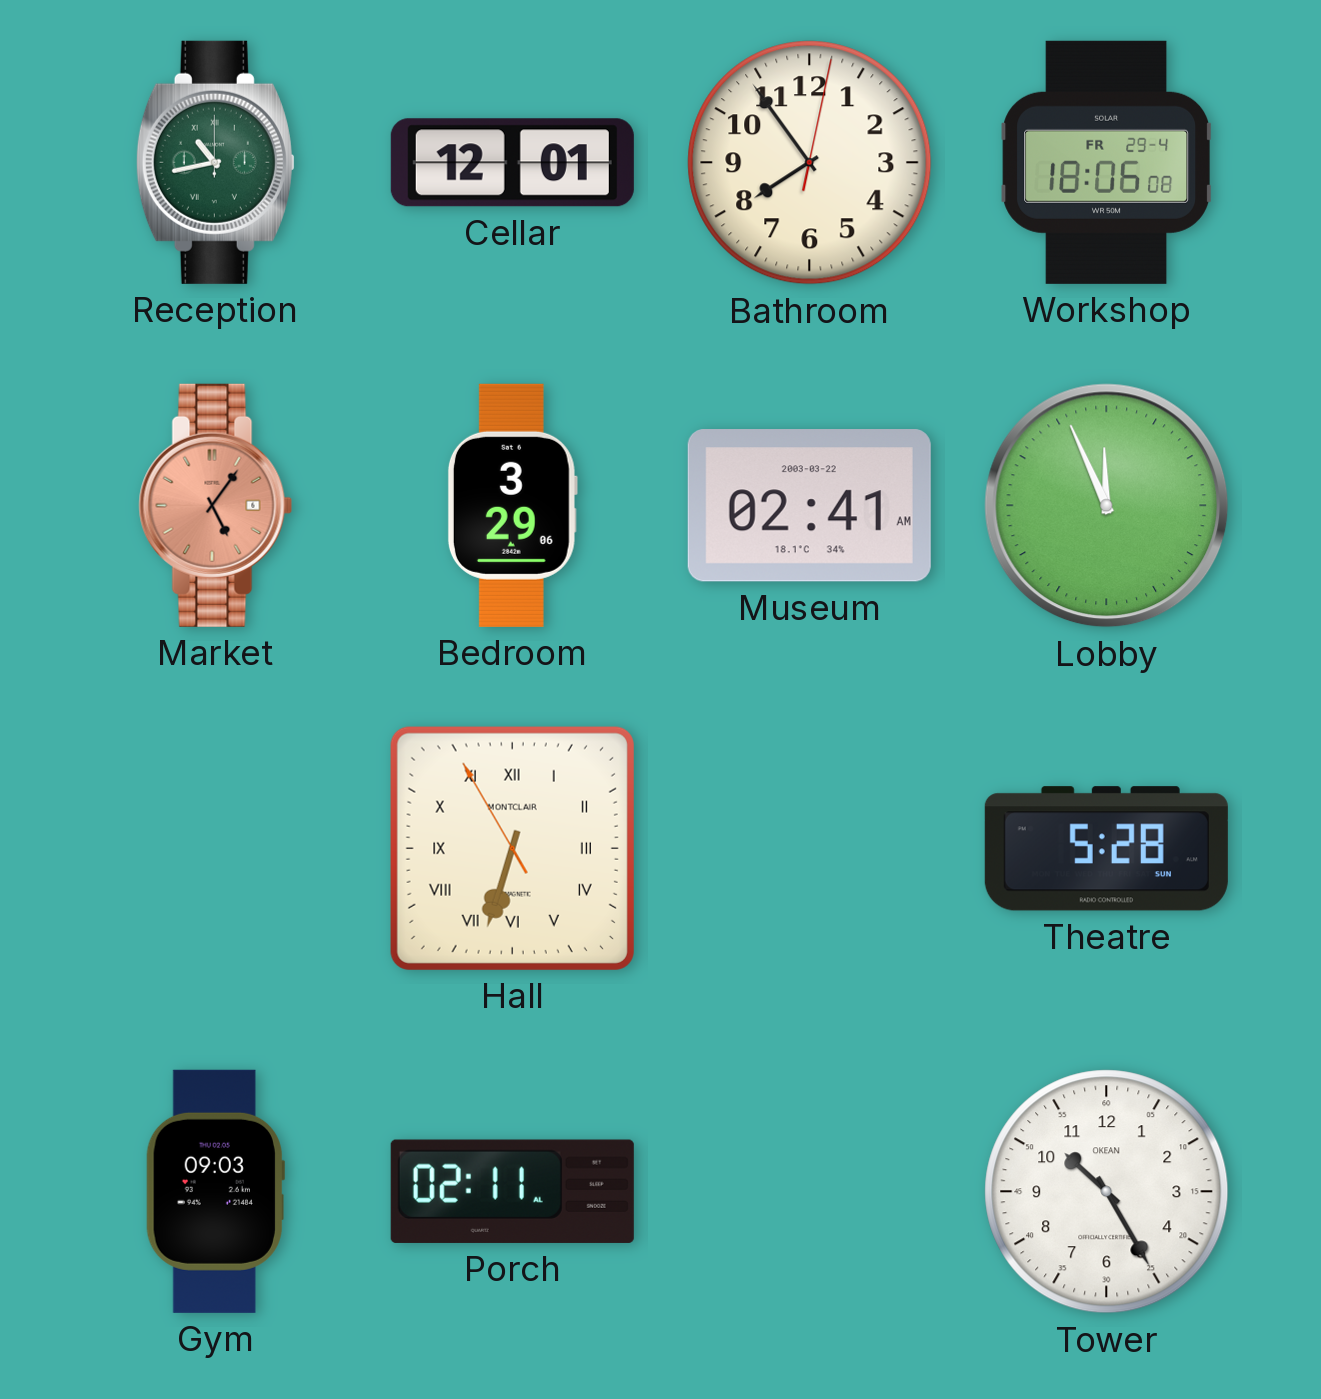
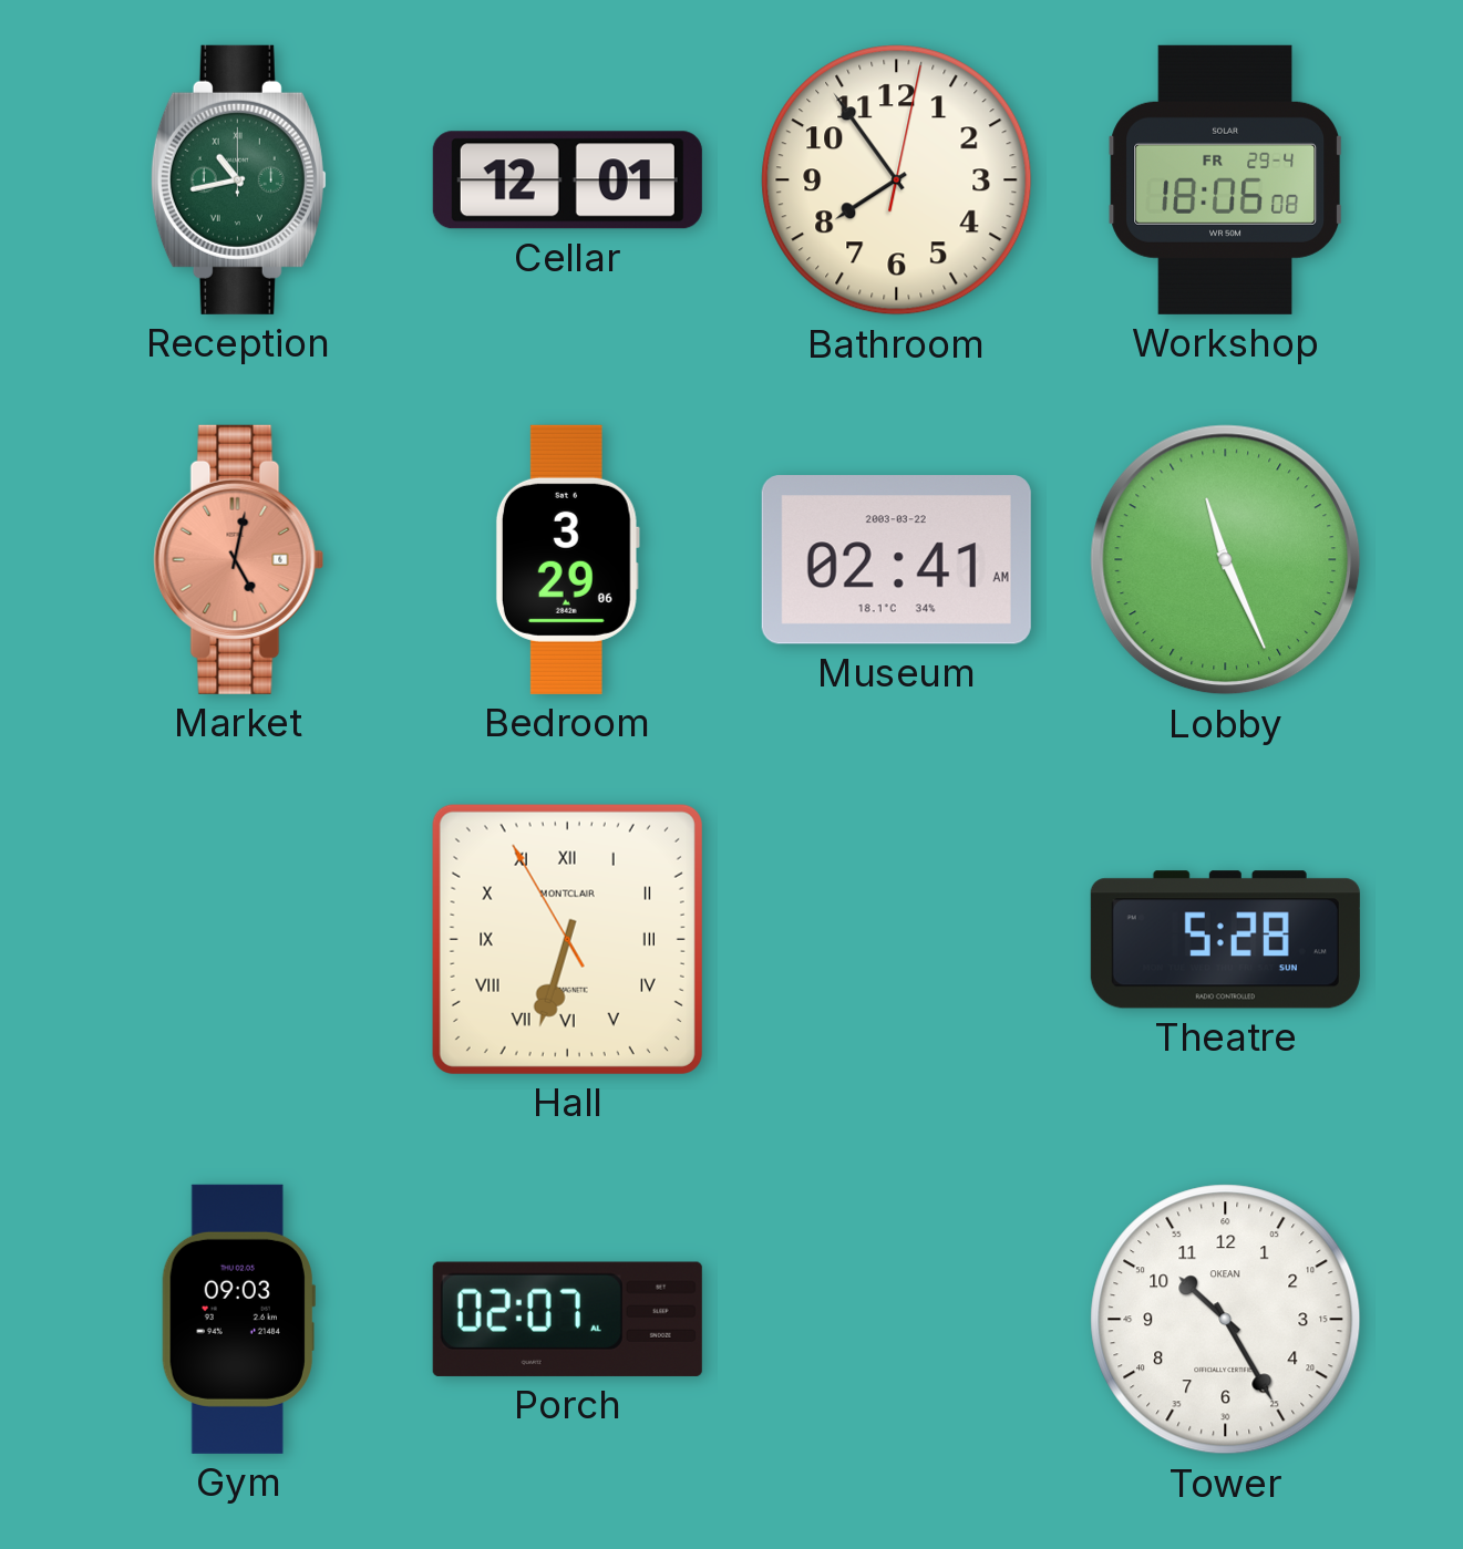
Market: 5:06 -> 5:02
Lobby: 11:56 -> 11:26
Porch: 02:11 -> 02:07
